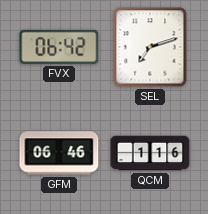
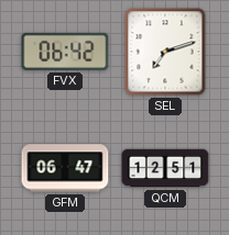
GFM: 06:46 -> 06:47
QCM: 1:16 -> 12:51
